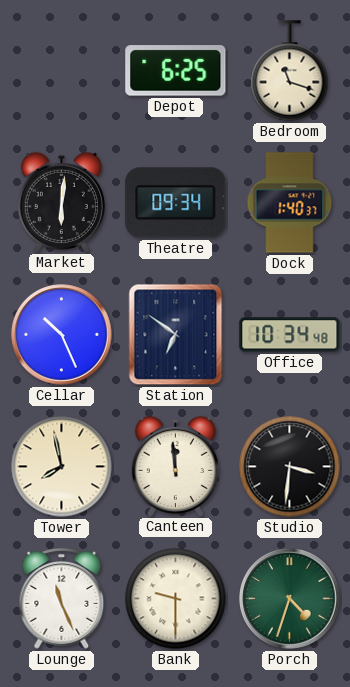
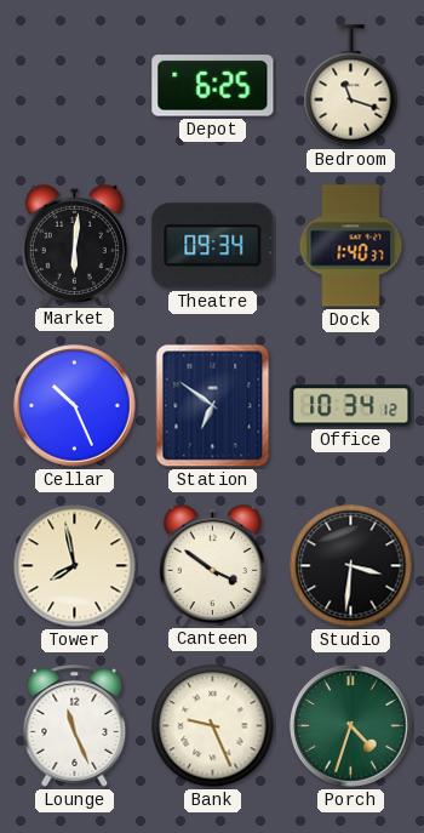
Office: 10:34:48 -> 10:34:12
Canteen: 11:59 -> 3:51
Bank: 9:30 -> 9:26
